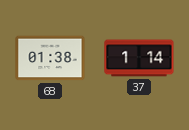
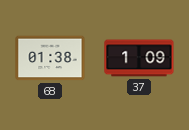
37: 1:14 -> 1:09
